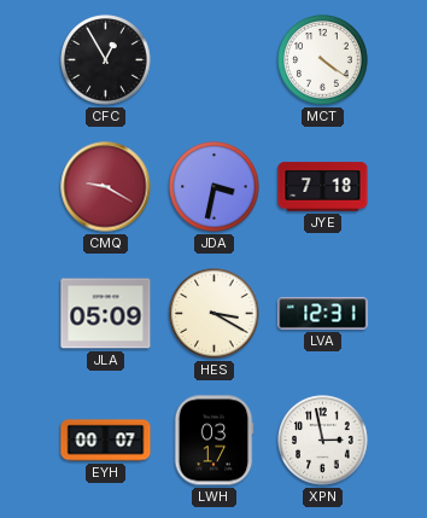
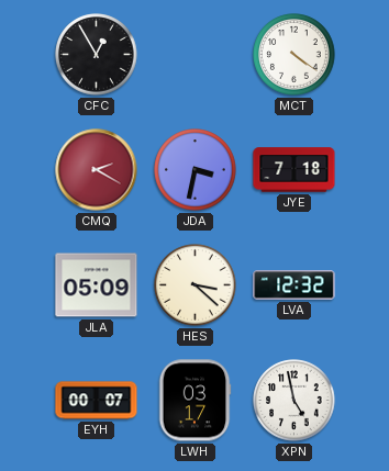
CMQ: 9:20 -> 2:20
HES: 3:20 -> 3:22
LVA: 12:31 -> 12:32
XPN: 2:58 -> 4:58
